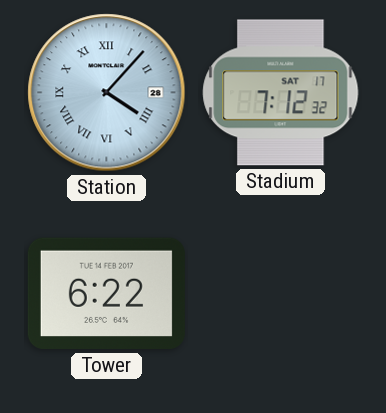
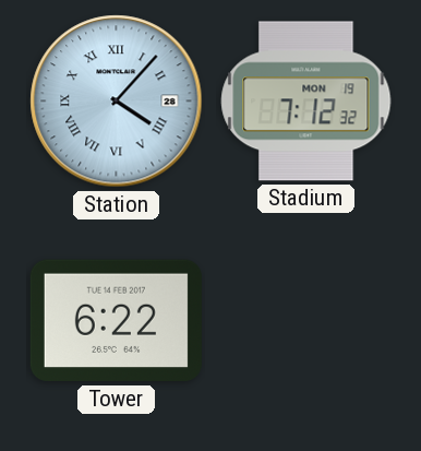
Stadium date: SAT 17 -> MON 19
